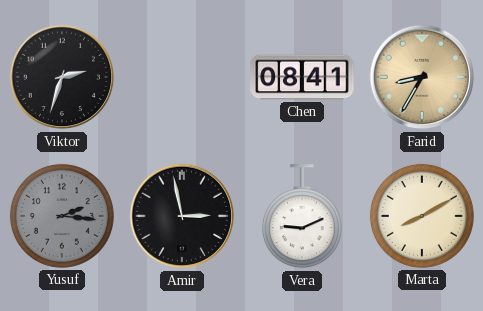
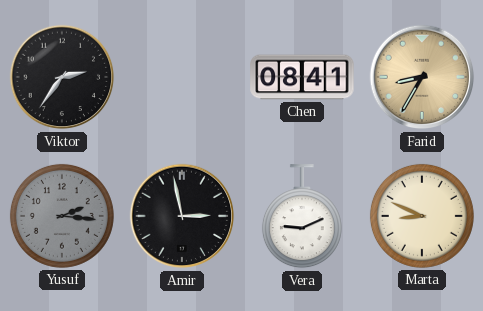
Viktor: 2:33 -> 2:36
Marta: 8:10 -> 8:49
